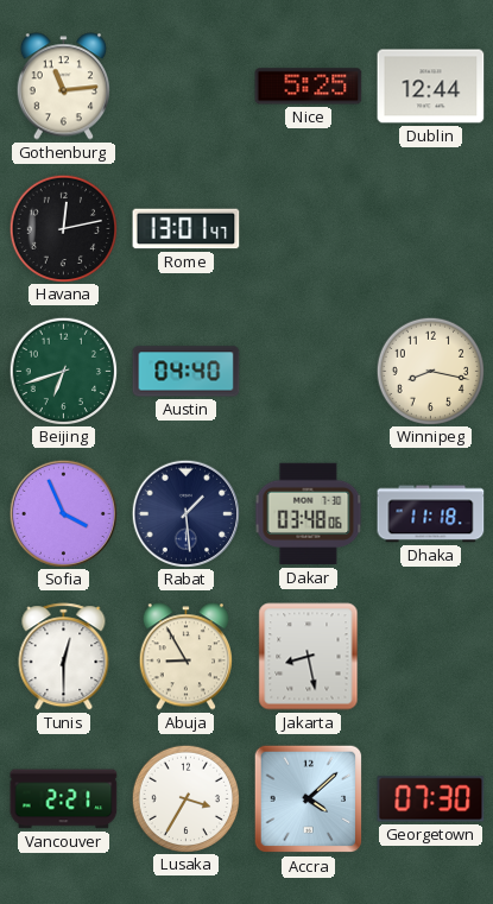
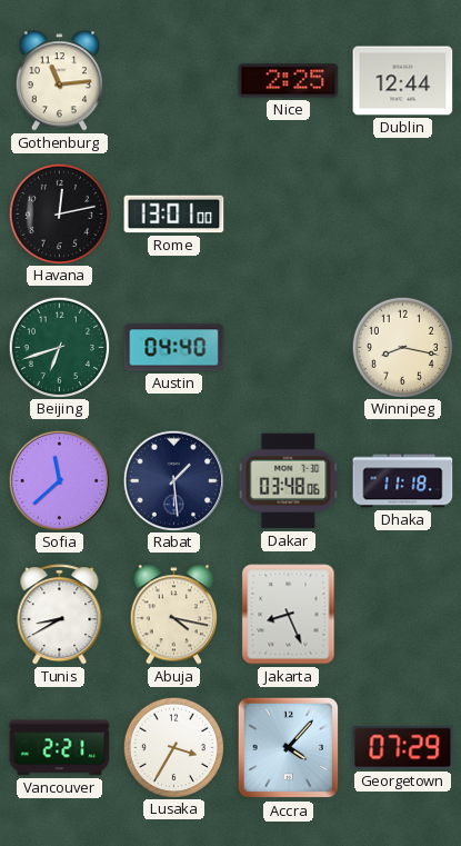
Nice: 5:25 -> 2:25
Rome: 13:01:47 -> 13:01:00
Sofia: 3:56 -> 11:38
Tunis: 12:30 -> 8:40
Abuja: 8:55 -> 4:17
Jakarta: 8:28 -> 8:26
Accra: 4:08 -> 4:07
Georgetown: 07:30 -> 07:29
